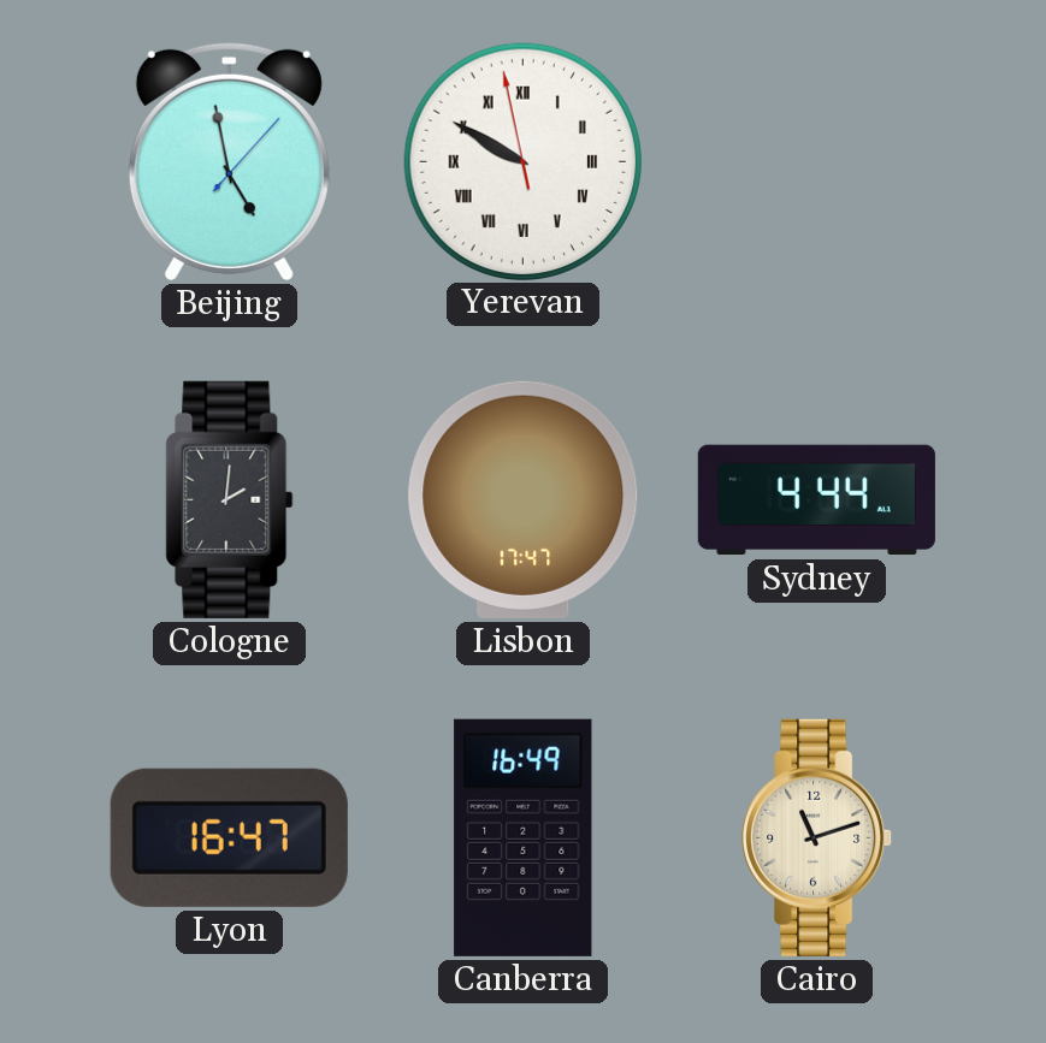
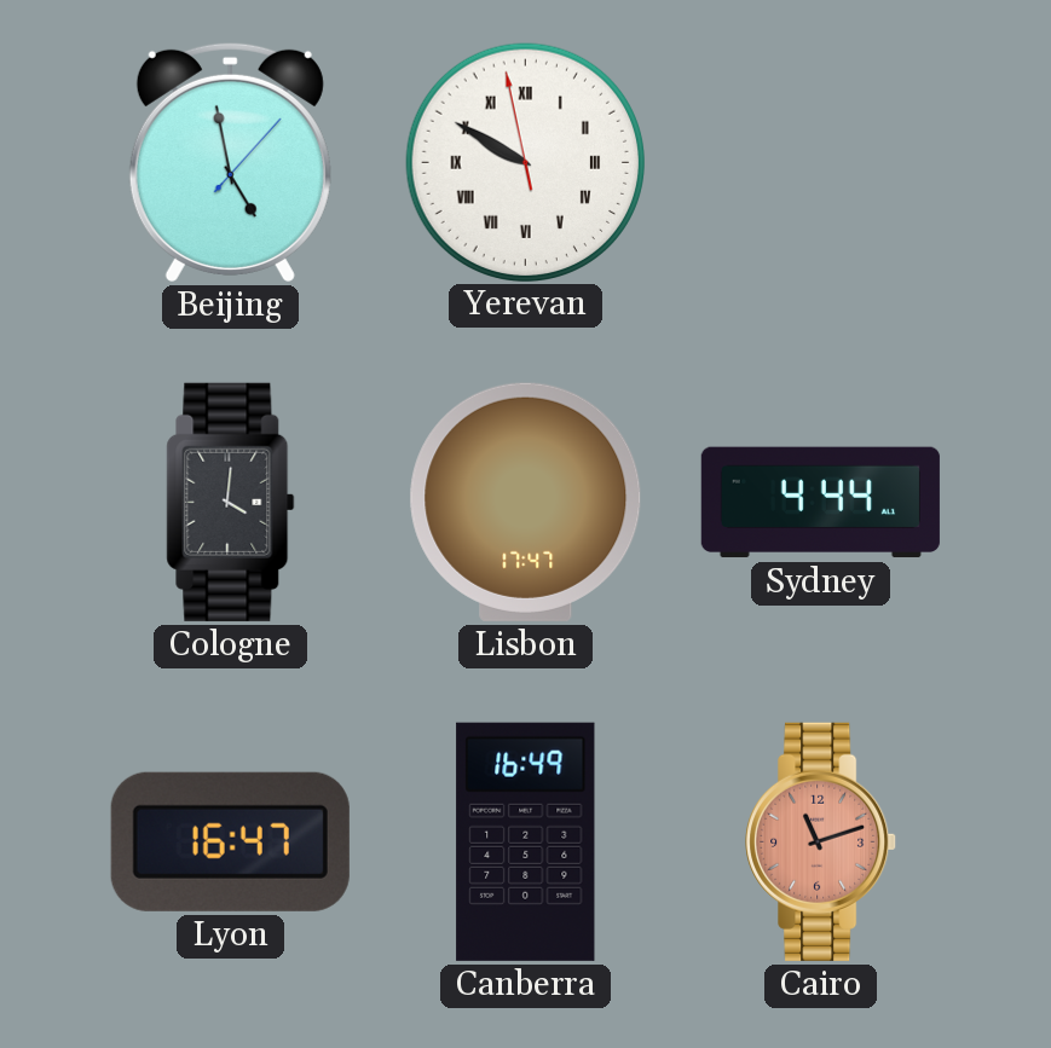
Cologne: 2:01 -> 4:01
Cairo dial: cream -> salmon
